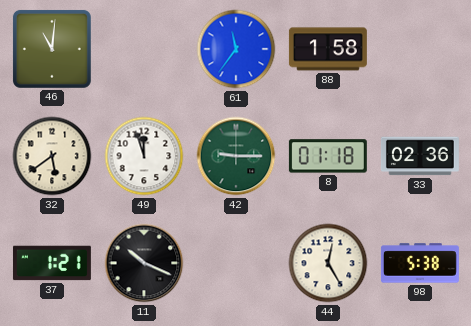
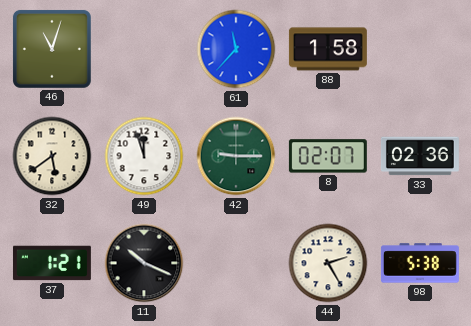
46: 11:01 -> 11:03
61: 11:36 -> 11:37
8: 01:18 -> 02:07
44: 12:25 -> 2:25
